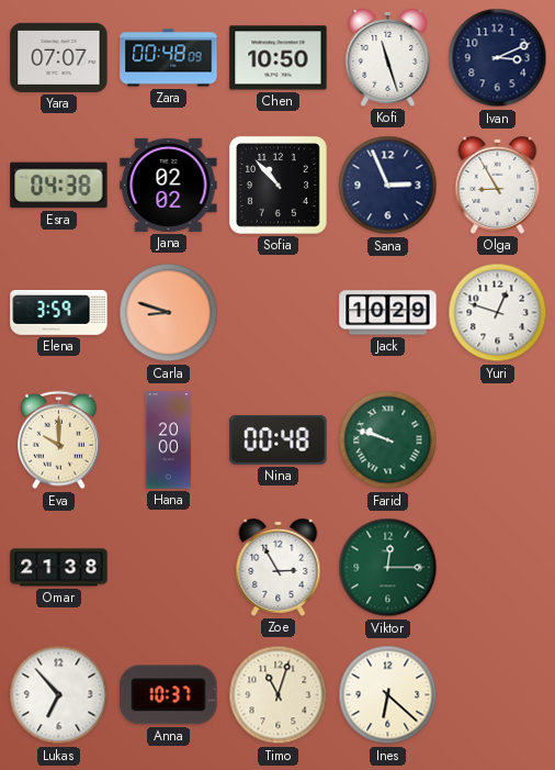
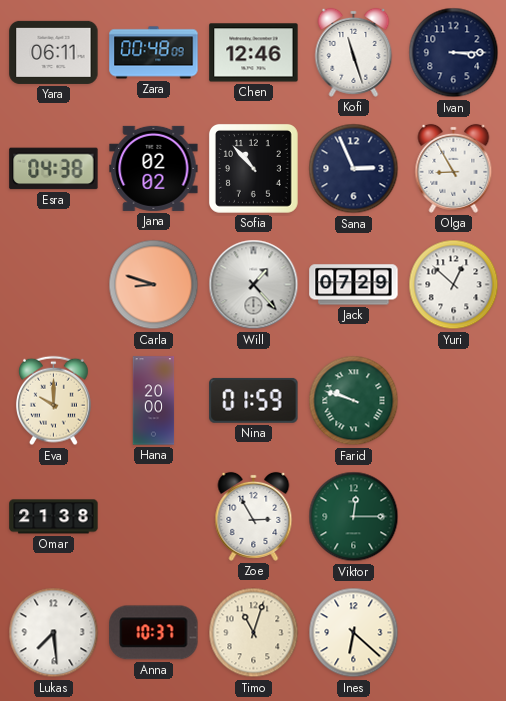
Yara: 07:07 -> 06:11
Chen: 10:50 -> 12:46
Ivan: 3:11 -> 3:15
Elena: 3:59 -> none
Will: none -> 1:23
Jack: 10:29 -> 07:29
Yuri: 12:48 -> 12:52
Nina: 00:48 -> 01:59
Lukas: 6:53 -> 7:29
